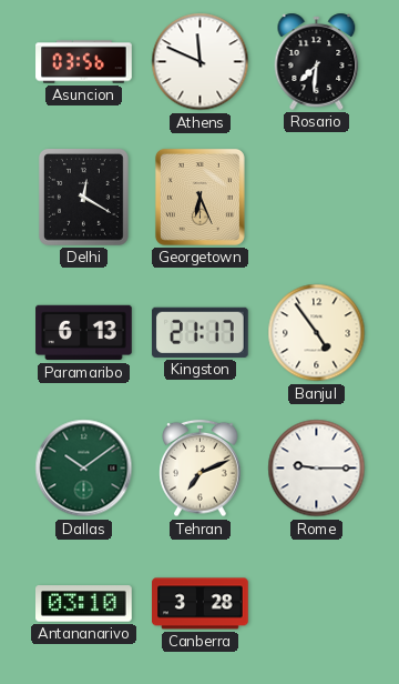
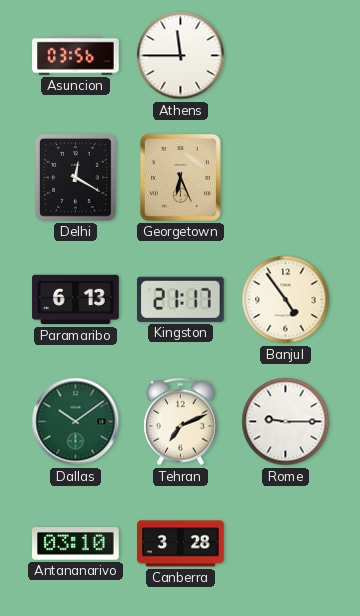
Athens: 11:49 -> 11:45
Rosario: 7:31 -> none
